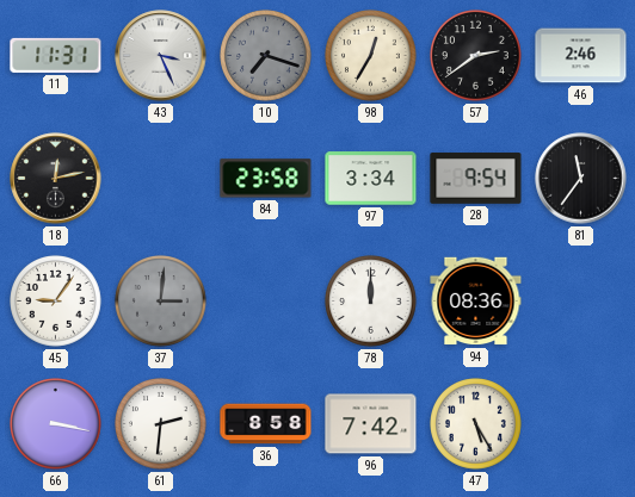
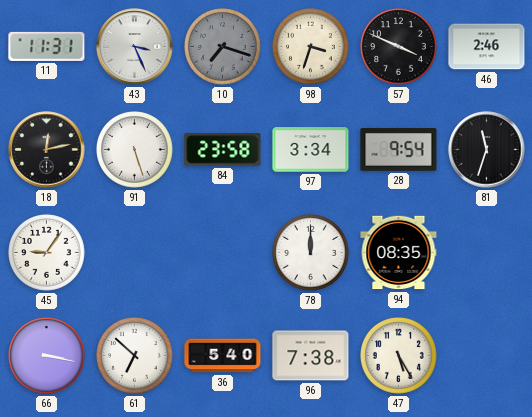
98: 12:35 -> 3:33
57: 2:39 -> 3:49
91: none -> 5:27
81: 11:36 -> 11:33
37: 3:01 -> none
94: 08:36 -> 08:35
61: 2:31 -> 6:52
36: 8:58 -> 5:40
96: 7:42 -> 7:38
